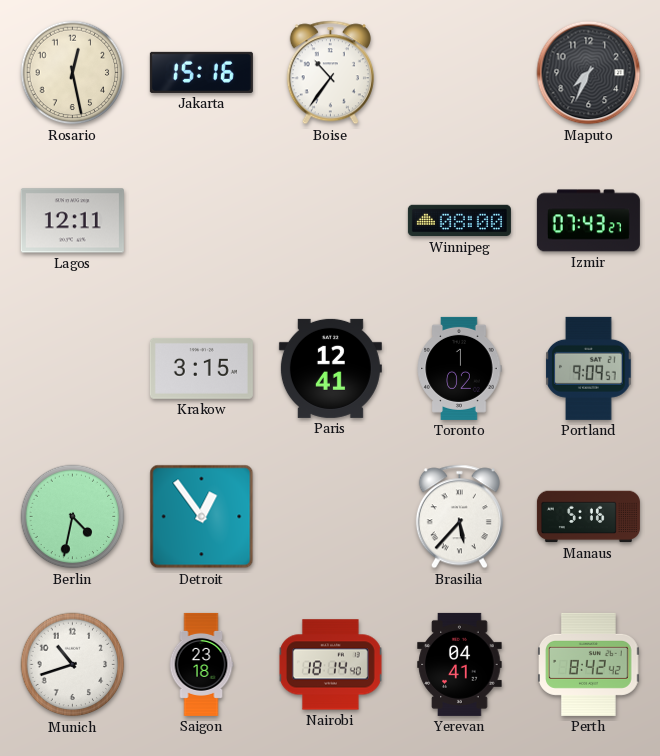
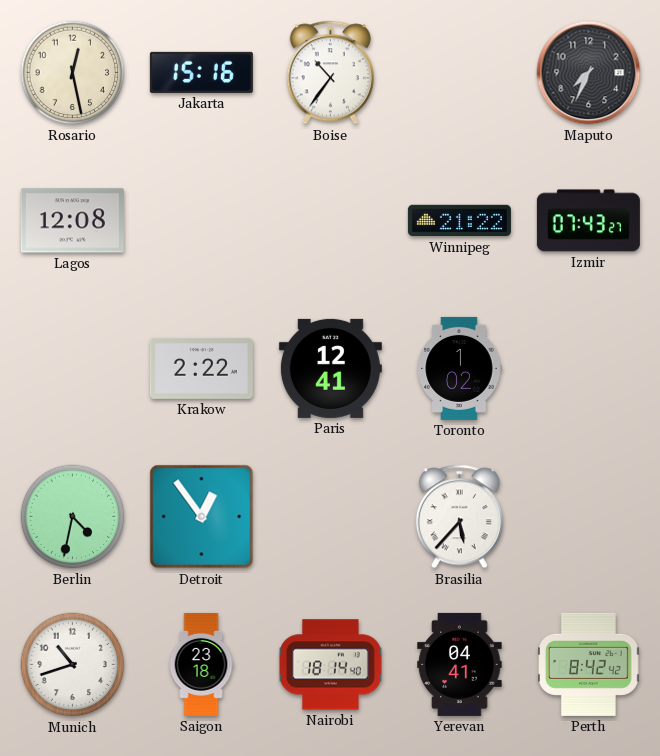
Lagos: 12:11 -> 12:08
Winnipeg: 08:00 -> 21:22
Krakow: 3:15 -> 2:22
Portland: 9:09 -> none
Manaus: 5:16 -> none
